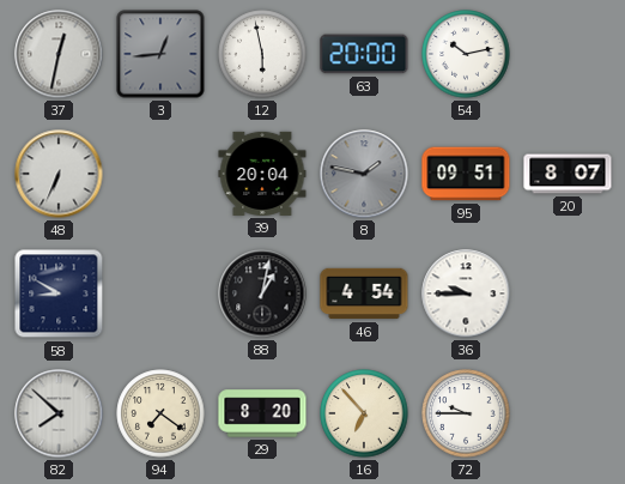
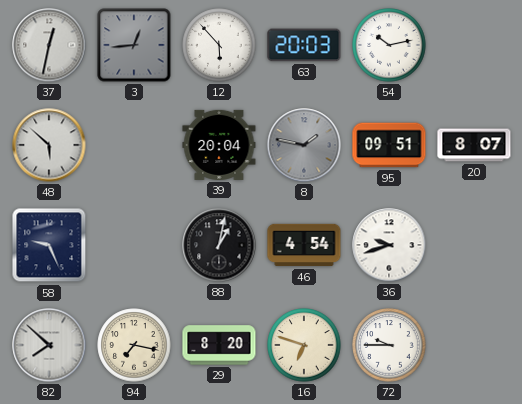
12: 5:58 -> 5:53
63: 20:00 -> 20:03
48: 6:34 -> 5:52
58: 8:50 -> 9:26
36: 9:45 -> 9:42
94: 7:21 -> 7:17
16: 6:53 -> 6:48
